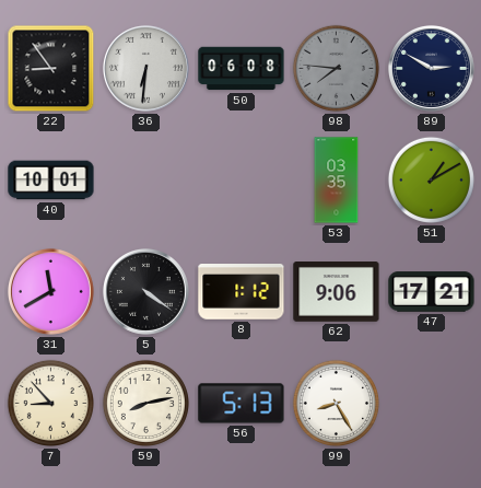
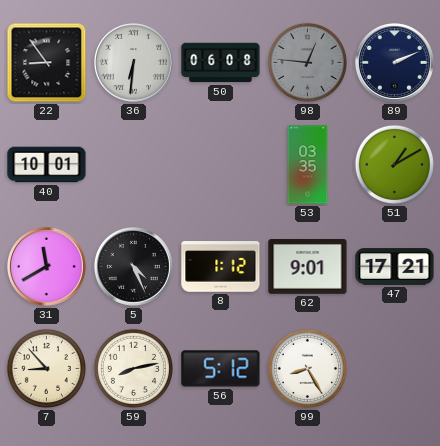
98: 7:46 -> 12:46
89: 2:50 -> 2:11
5: 4:21 -> 4:26
62: 9:06 -> 9:01
56: 5:13 -> 5:12
